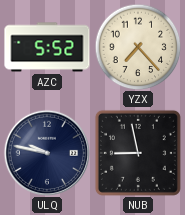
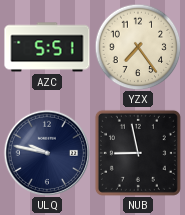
AZC: 5:52 -> 5:51
YZX: 7:23 -> 7:24
